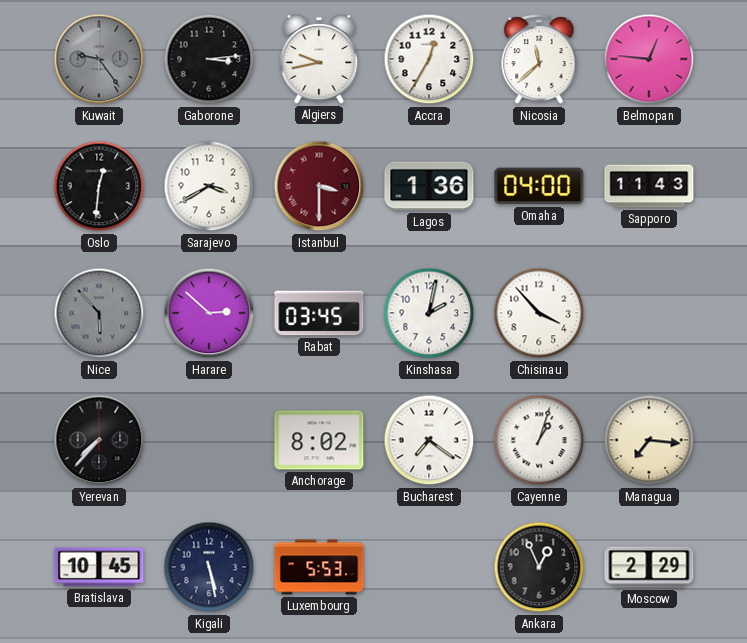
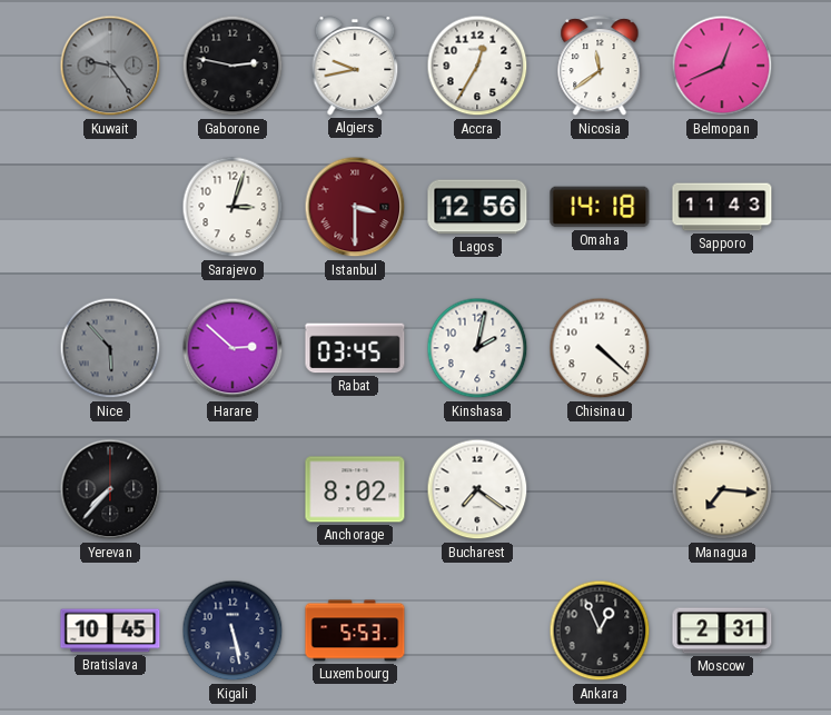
Gaborone: 3:14 -> 2:47
Nicosia: 11:38 -> 11:39
Belmopan: 12:46 -> 12:41
Oslo: 12:31 -> none
Sarajevo: 3:40 -> 3:03
Lagos: 1:36 -> 12:56
Omaha: 04:00 -> 14:18
Chisinau: 3:53 -> 4:22
Cayenne: 1:03 -> none
Moscow: 2:29 -> 2:31
